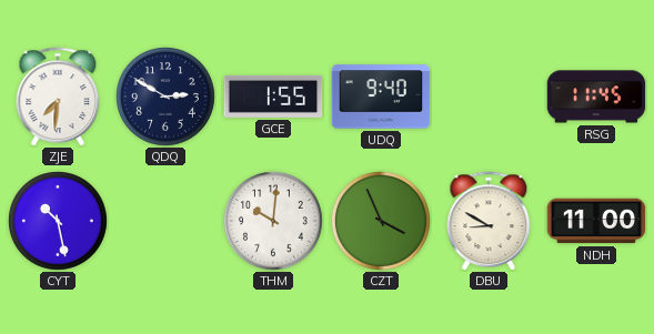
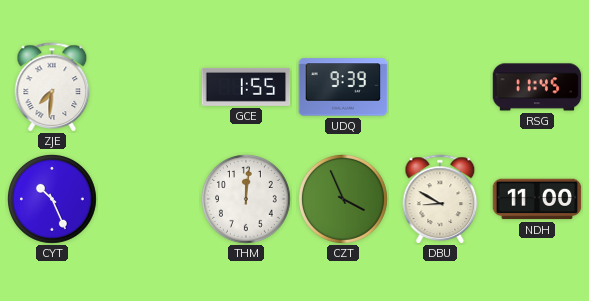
QDQ: 2:50 -> none
UDQ: 9:40 -> 9:39
CYT: 10:28 -> 10:26
THM: 10:01 -> 12:01
